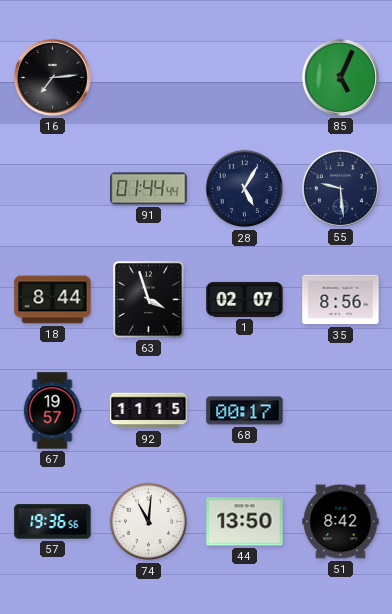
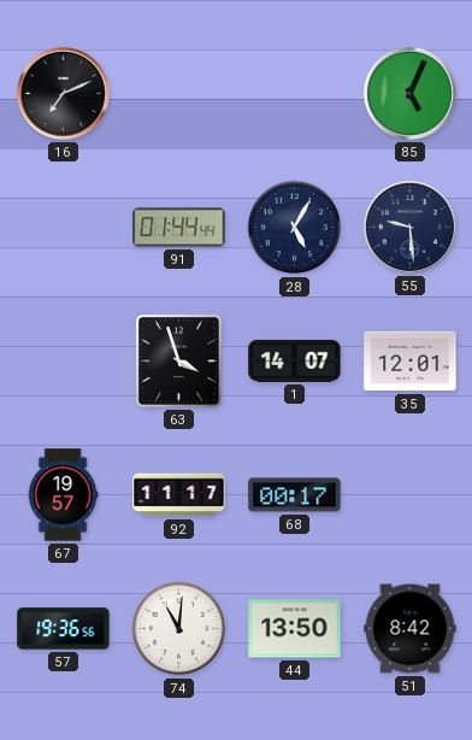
16: 7:14 -> 7:11
18: 8:44 -> none
1: 02:07 -> 14:07
35: 8:56 -> 12:01
92: 11:15 -> 11:17
